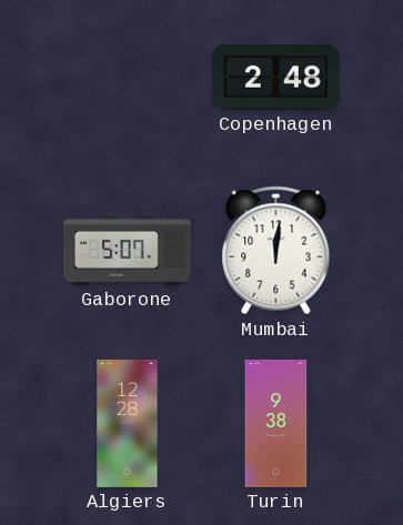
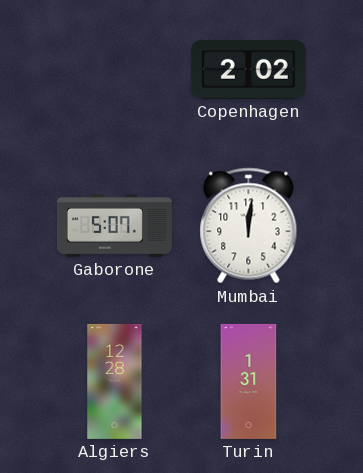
Copenhagen: 2:48 -> 2:02
Turin: 9:38 -> 1:31
